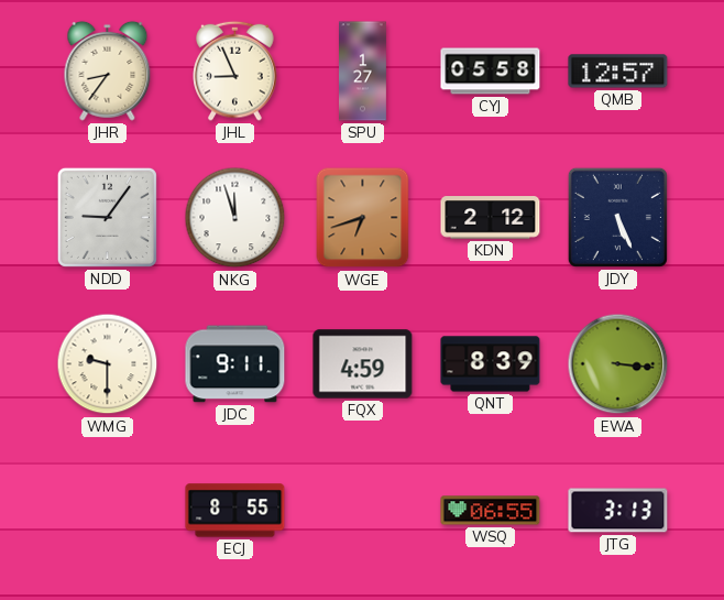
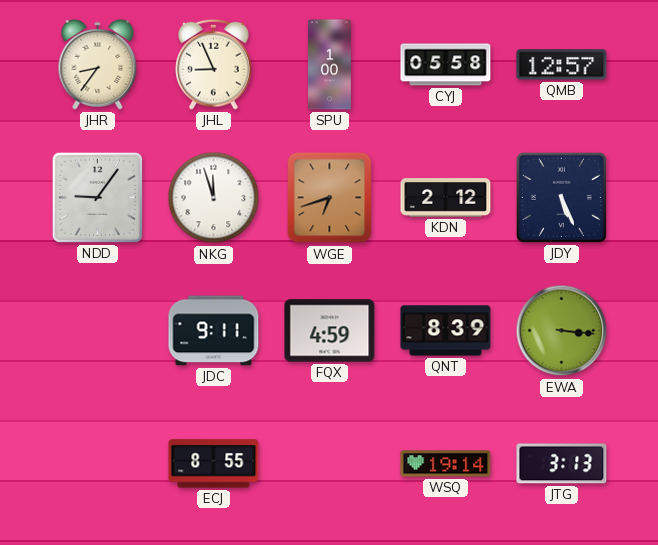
SPU: 1:27 -> 1:00
WMG: 9:30 -> none
WSQ: 06:55 -> 19:14
